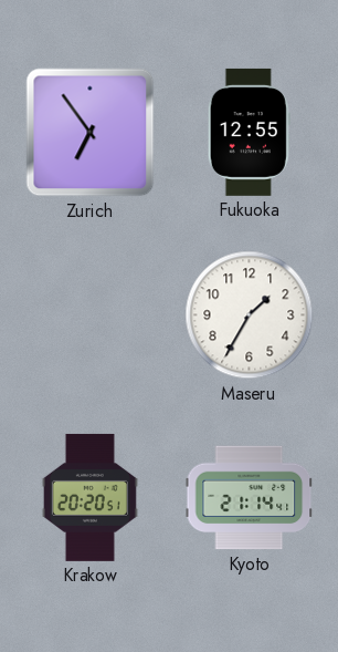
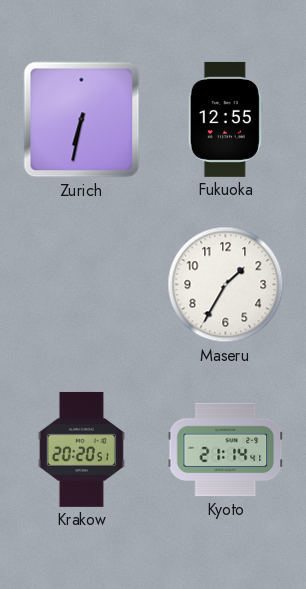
Zurich: 6:54 -> 6:32
